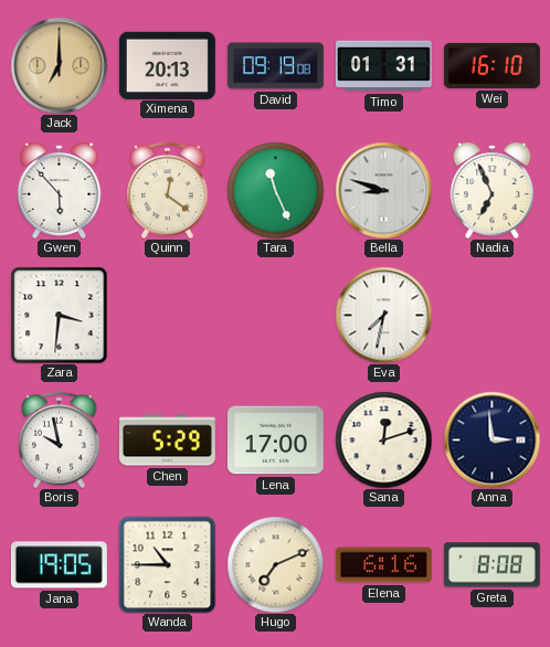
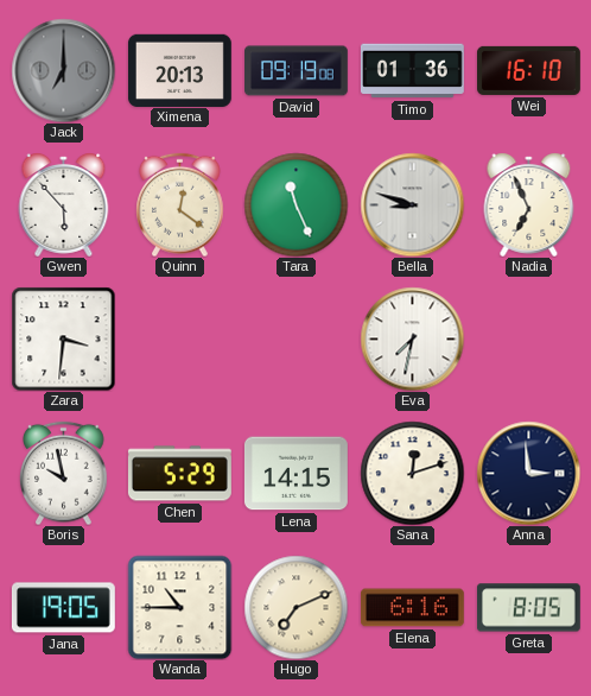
Jack dial: champagne -> grey
Timo: 01:31 -> 01:36
Lena: 17:00 -> 14:15
Greta: 8:08 -> 8:05
